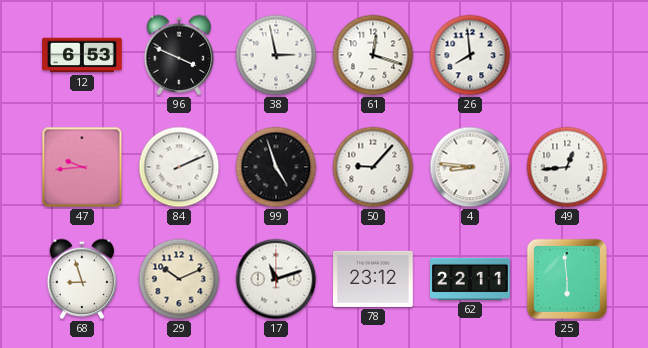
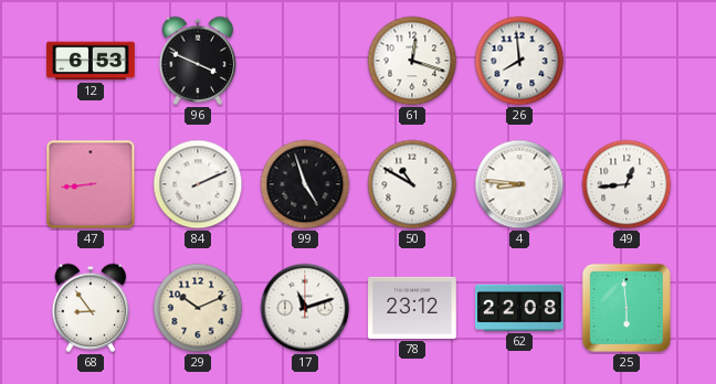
38: 2:58 -> none
47: 9:44 -> 8:44
50: 9:07 -> 10:50
68: 8:57 -> 8:54
62: 22:11 -> 22:08
